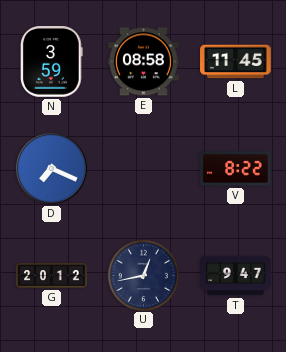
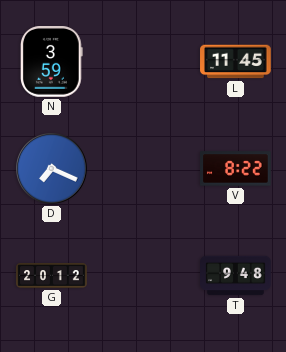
E: 08:58 -> none
U: 12:43 -> none
T: 9:47 -> 9:48
